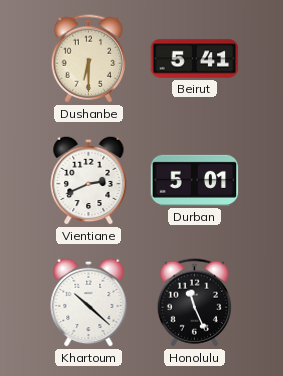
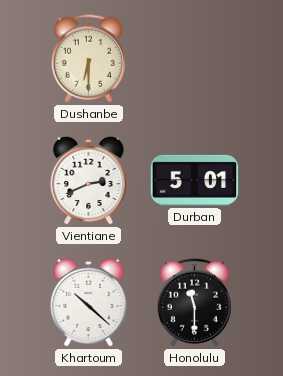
Beirut: 5:41 -> none
Honolulu: 11:26 -> 11:30
